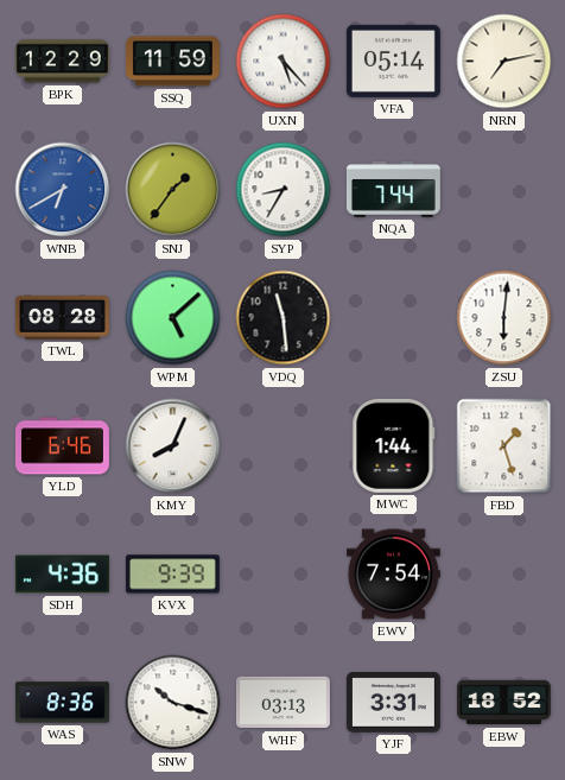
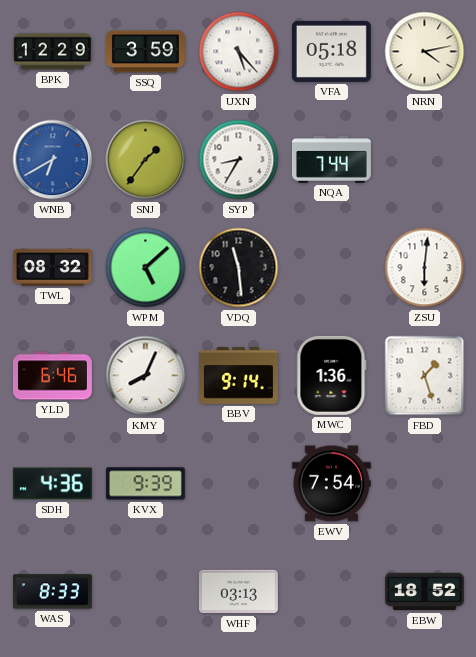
SSQ: 11:59 -> 3:59
VFA: 05:14 -> 05:18
NRN: 7:13 -> 4:13
TWL: 08:28 -> 08:32
BBV: none -> 9:14
MWC: 1:44 -> 1:36
WAS: 8:36 -> 8:33
SNW: 10:18 -> none
YJF: 3:31 -> none
